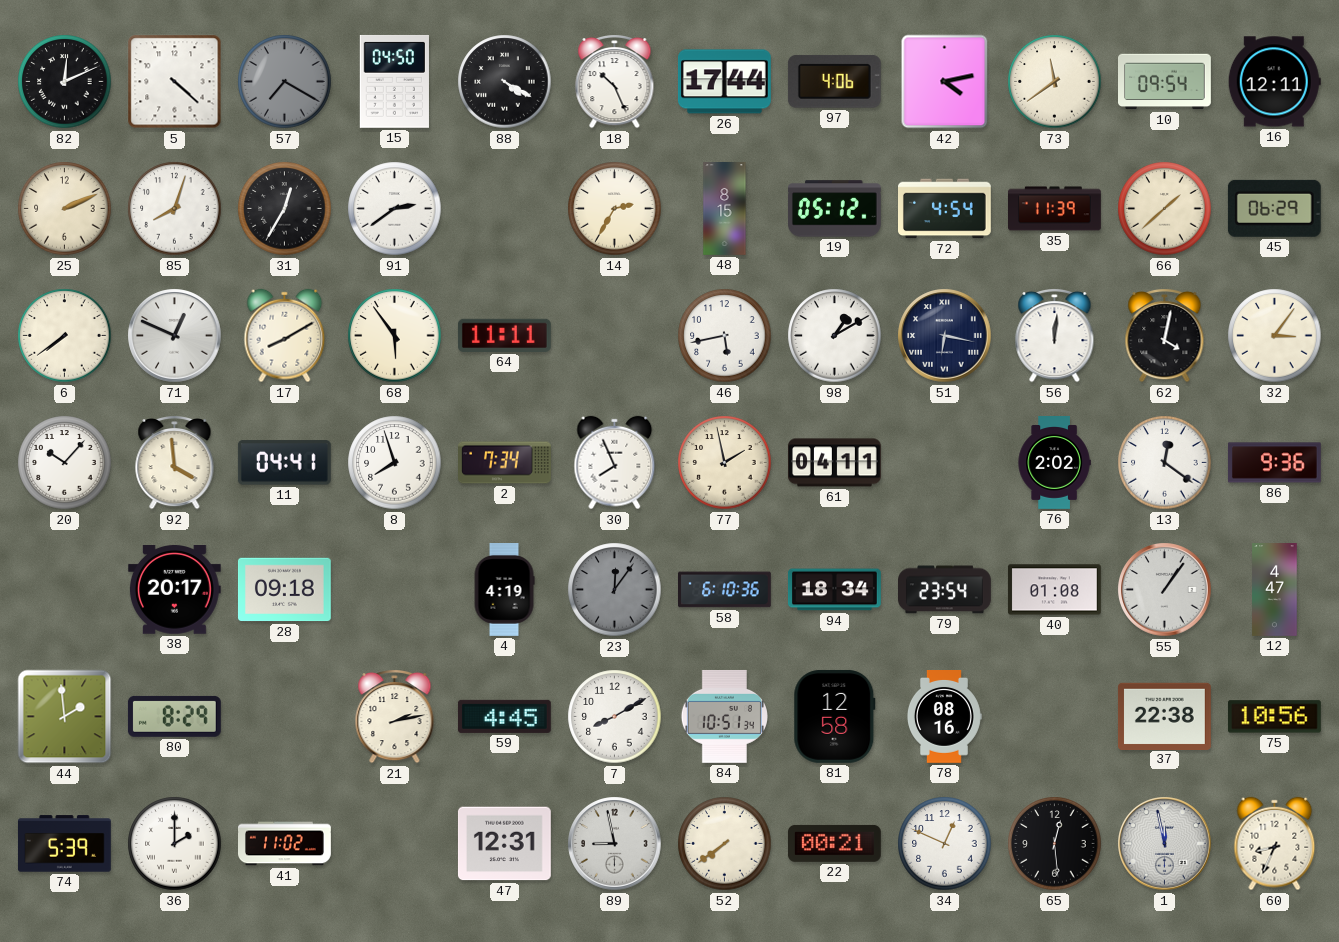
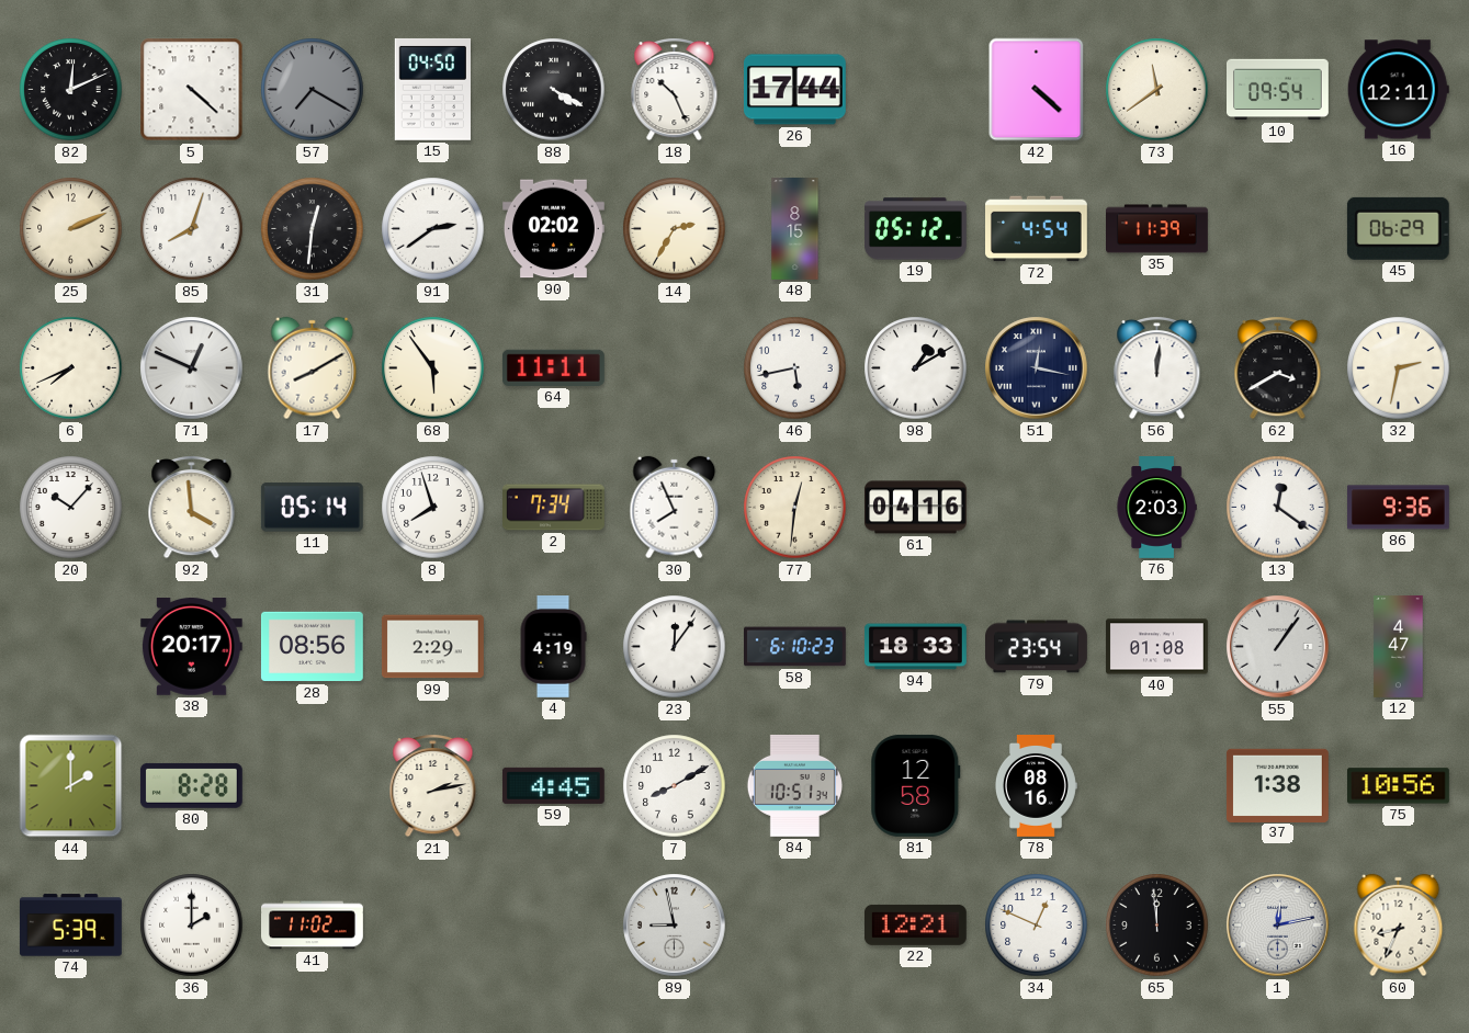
97: 4:06 -> none
42: 4:13 -> 4:22
31: 12:35 -> 12:31
90: none -> 02:02
66: 1:38 -> none
6: 7:39 -> 7:41
51: 6:17 -> 12:17
62: 4:02 -> 3:40
32: 3:06 -> 2:32
11: 04:41 -> 05:14
77: 1:58 -> 12:31
61: 04:11 -> 04:16
76: 2:02 -> 2:03
28: 09:18 -> 08:56
99: none -> 2:29
23 dial: grey -> white
58: 6:10:36 -> 6:10:23
94: 18:34 -> 18:33
44: 1:59 -> 2:00
80: 8:29 -> 8:28
37: 22:38 -> 1:38
47: 12:31 -> none
52: 7:39 -> none
22: 00:21 -> 12:21
65: 12:29 -> 11:59
1: 11:58 -> 12:13
